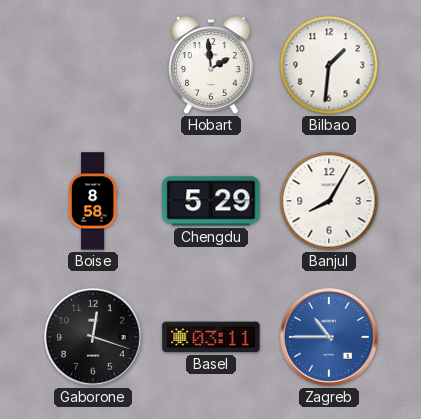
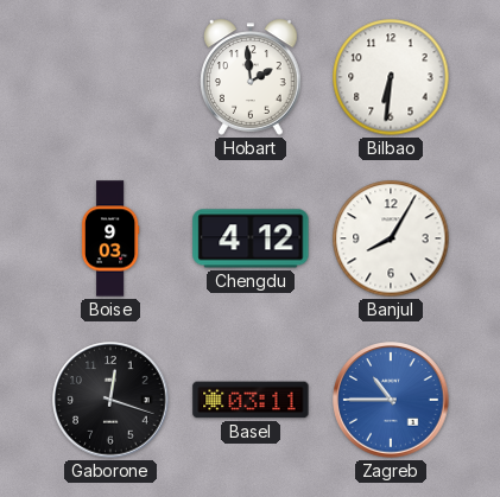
Bilbao: 1:31 -> 6:31
Boise: 8:58 -> 9:03
Chengdu: 5:29 -> 4:12
